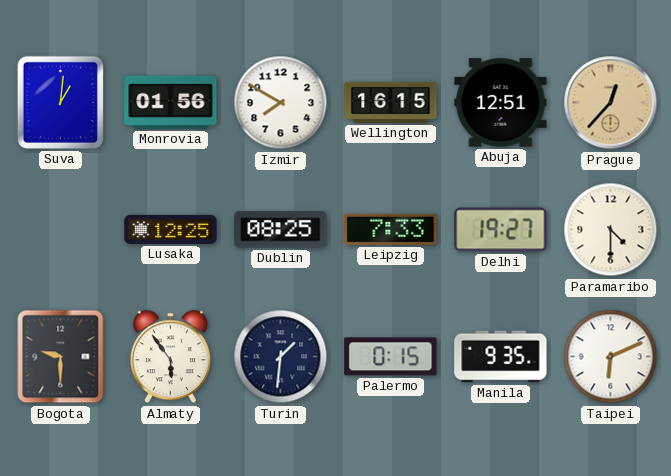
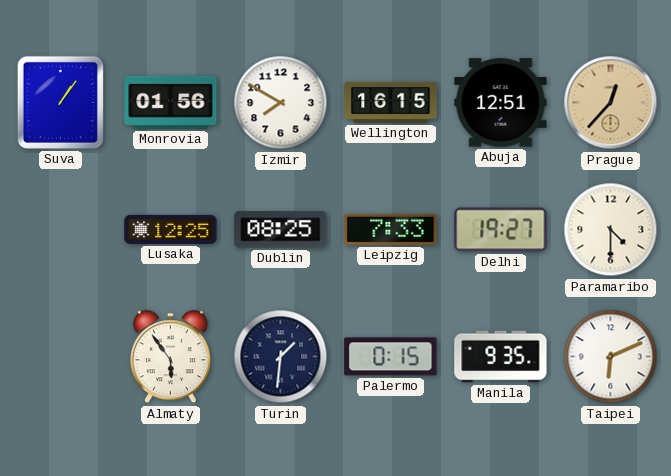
Suva: 1:01 -> 1:06
Bogota: 9:30 -> none
